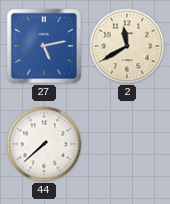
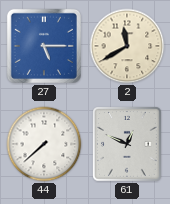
27: 5:13 -> 5:15
61: none -> 12:49
